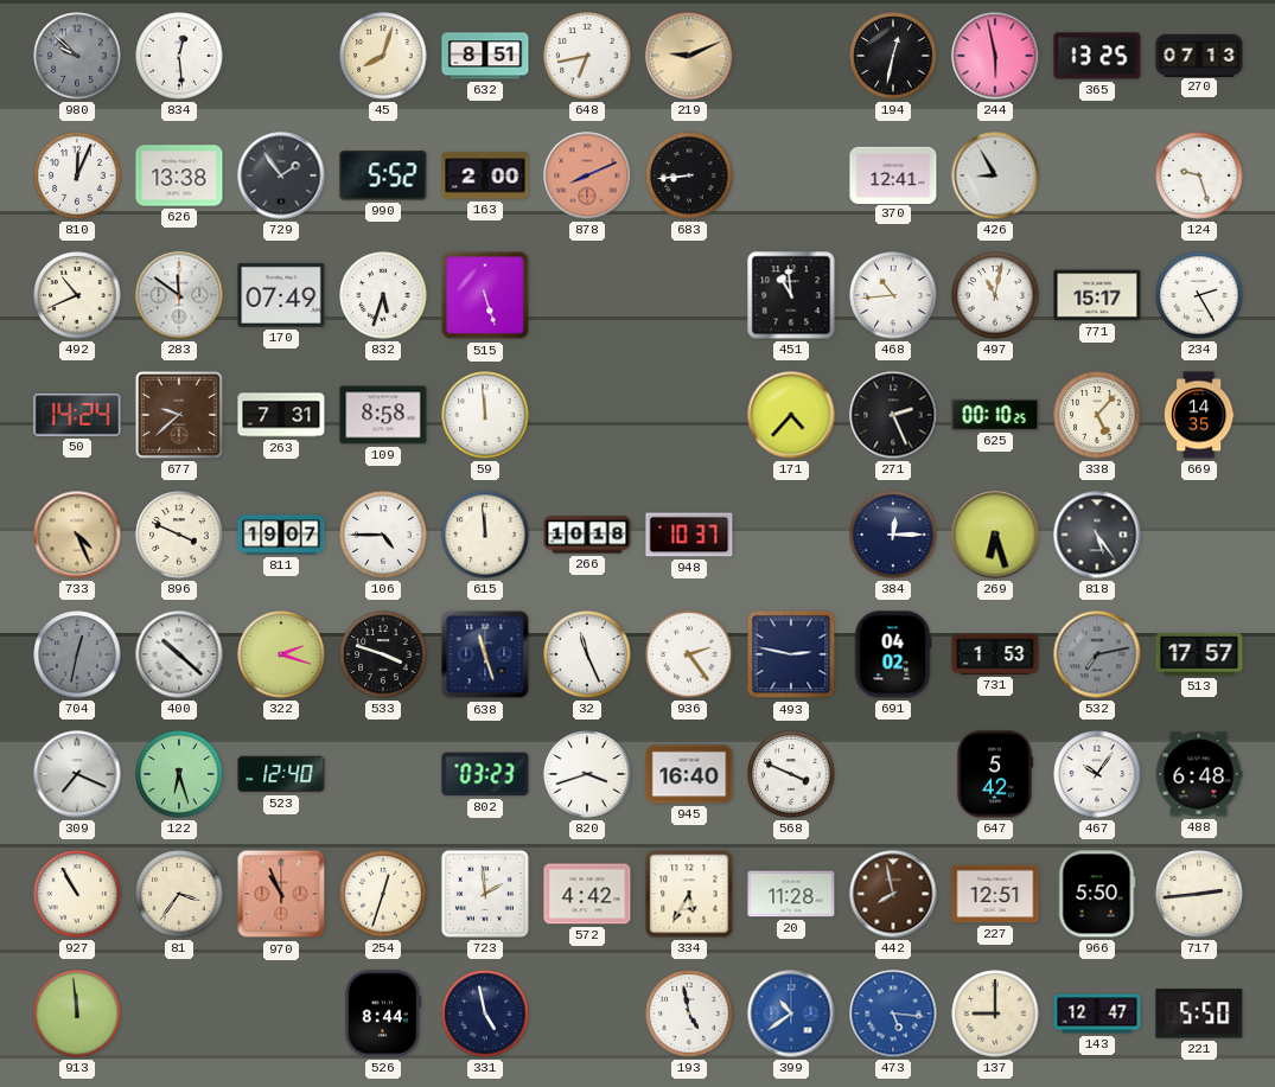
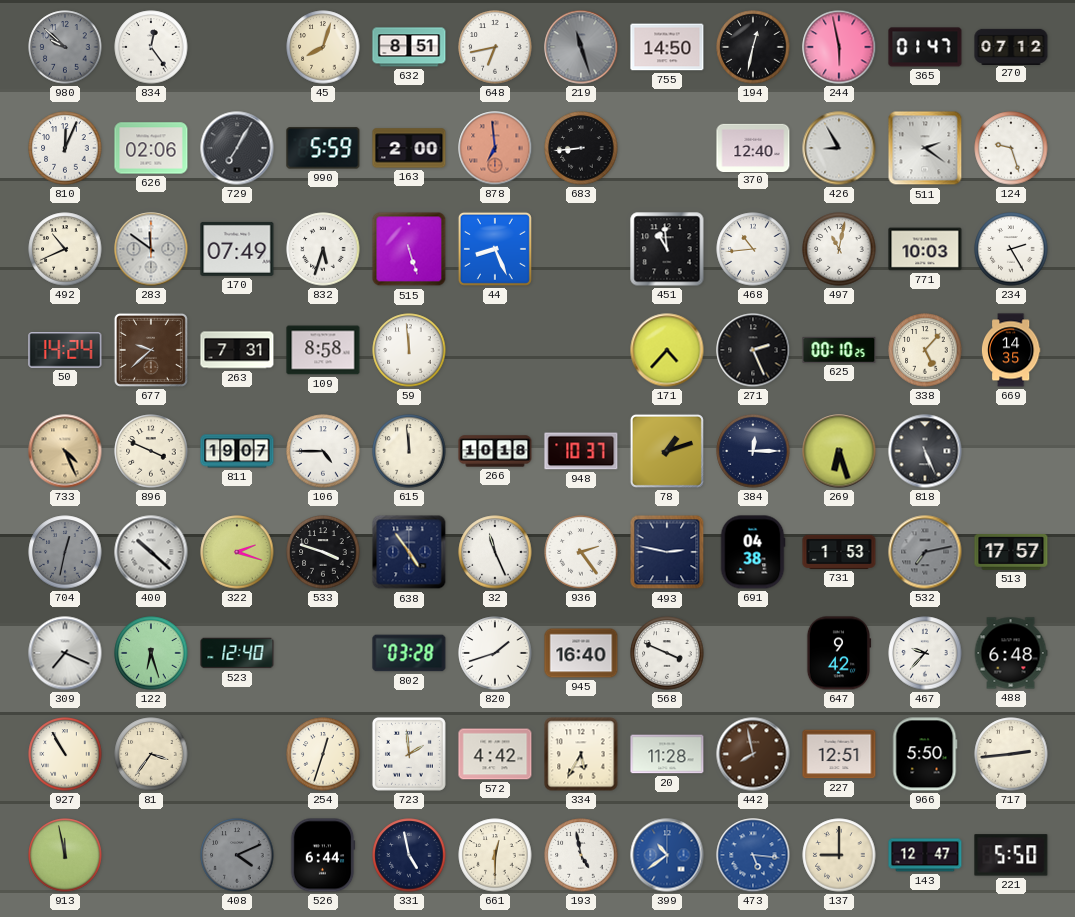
834: 12:29 -> 12:24
219: 9:11 -> 11:27
219 dial: champagne -> grey
755: none -> 14:50
365: 13:25 -> 01:47
270: 07:13 -> 07:12
626: 13:38 -> 02:06
729: 1:54 -> 7:05
990: 5:52 -> 5:59
878: 8:11 -> 6:59
370: 12:41 -> 12:40
511: none -> 2:21
44: none -> 8:26
771: 15:17 -> 10:03
78: none -> 1:12
818: 5:24 -> 5:26
638: 11:27 -> 4:54
691: 04:02 -> 04:38
802: 03:23 -> 03:28
820: 3:42 -> 1:42
647: 5:42 -> 9:42
467: 10:06 -> 9:37
970: 10:56 -> none
913: 11:59 -> 11:58
408: none -> 4:11
526: 8:44 -> 6:44
661: none -> 12:30
